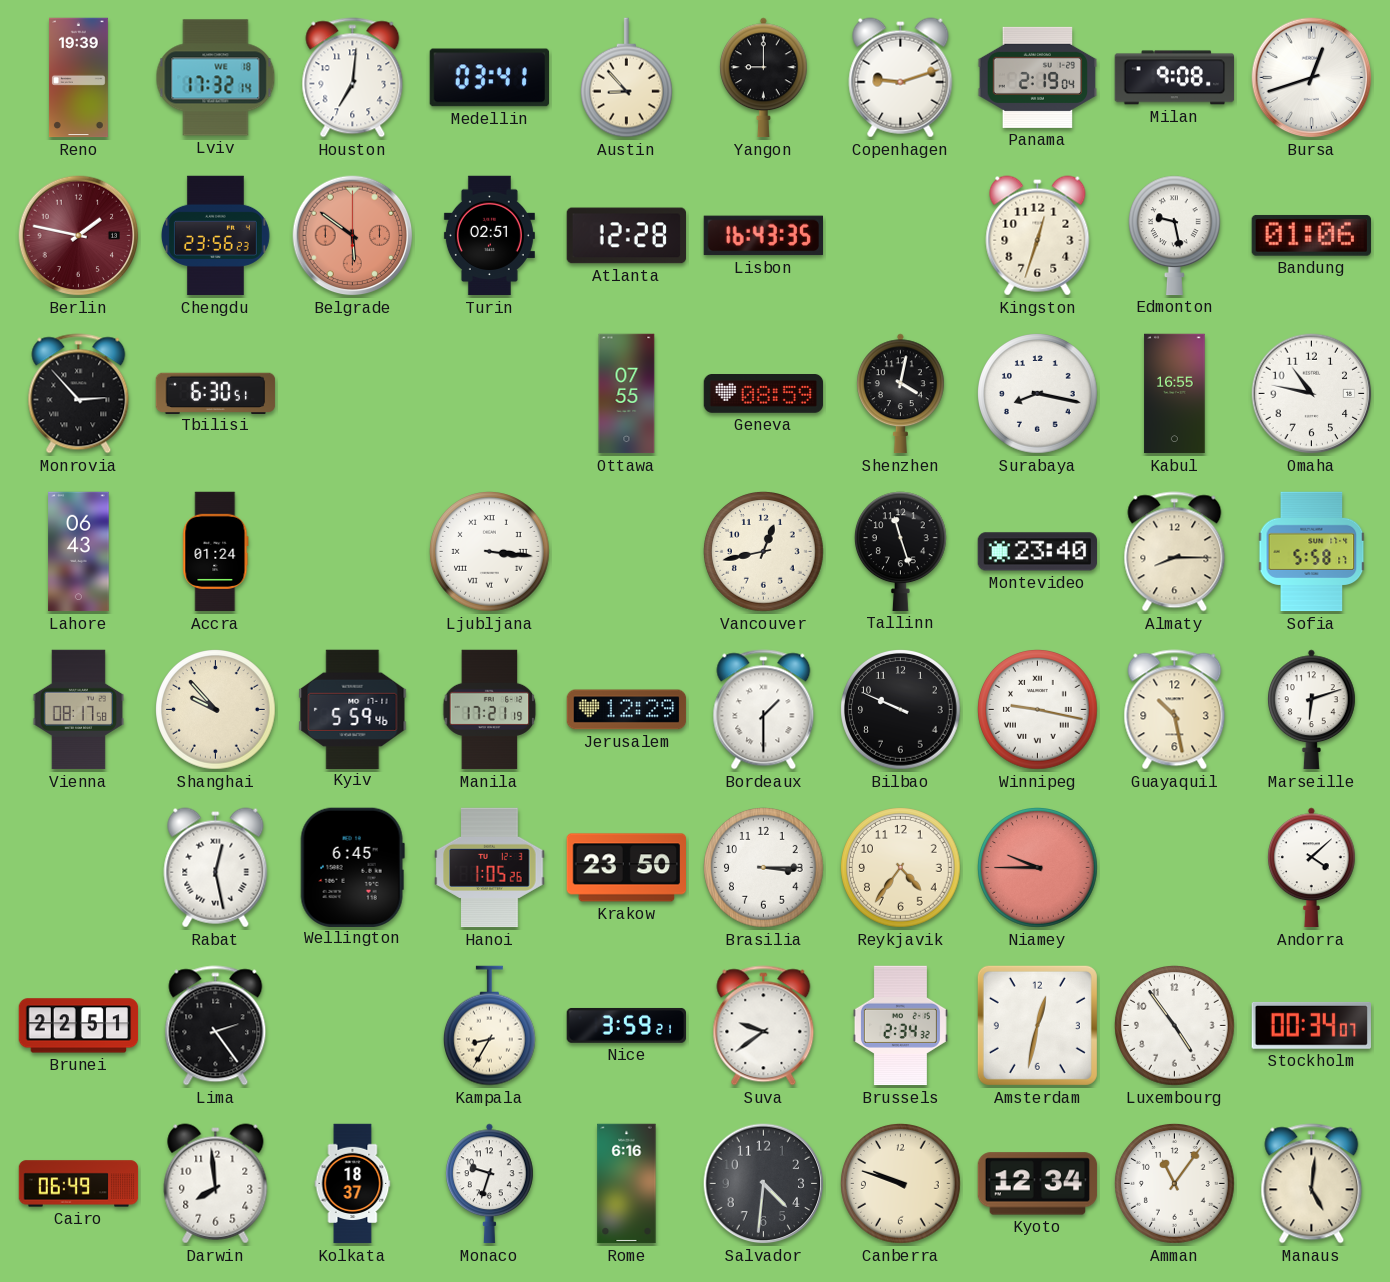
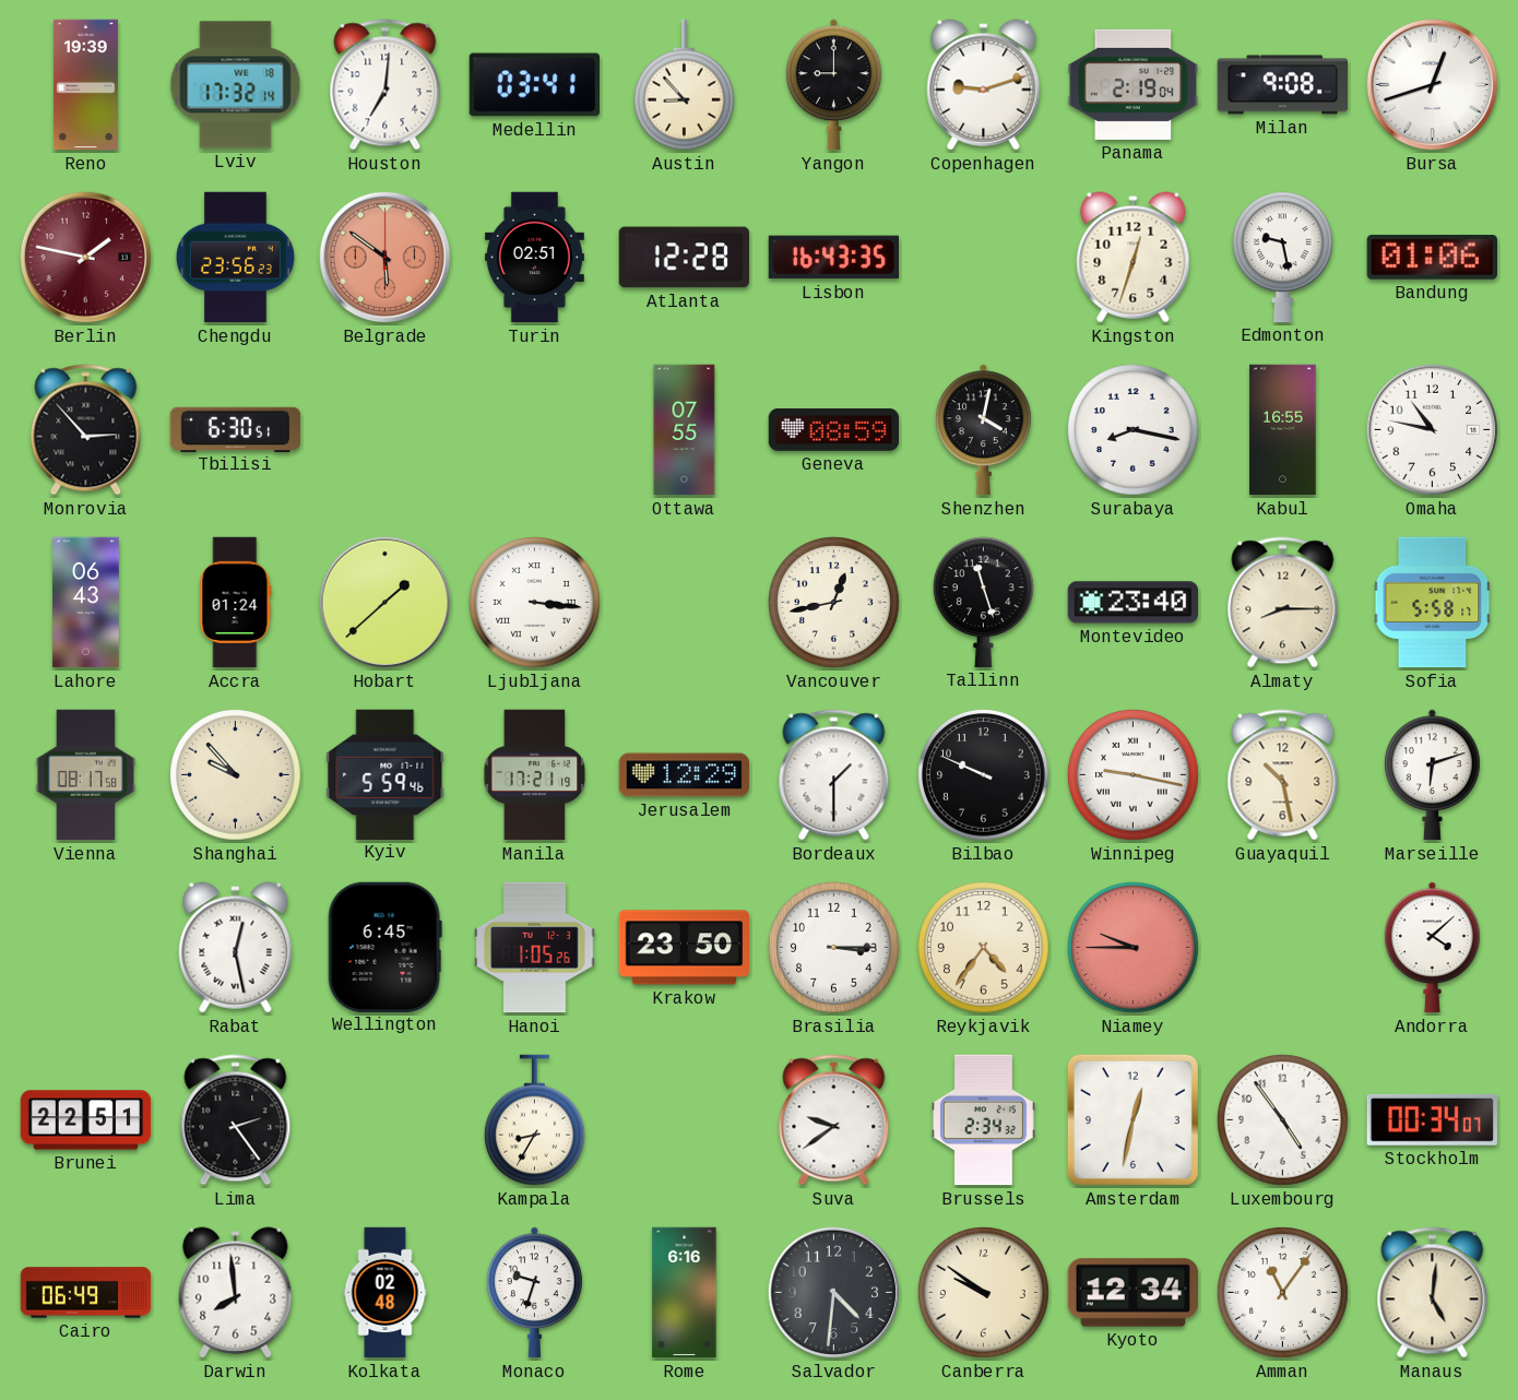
Hobart: none -> 1:38
Nice: 3:59 -> none
Kolkata: 18:37 -> 02:48
Canberra: 9:48 -> 9:51
